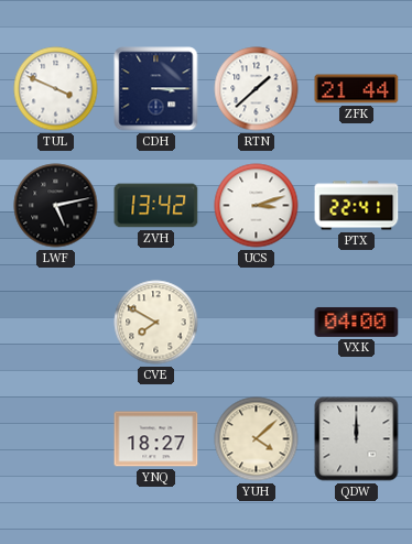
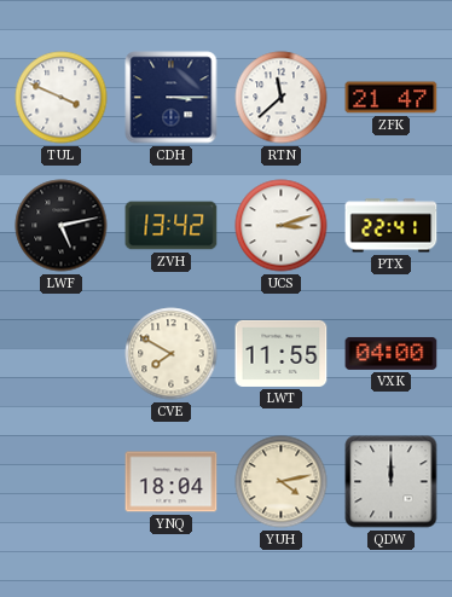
RTN: 1:38 -> 11:38
ZFK: 21:44 -> 21:47
LWT: none -> 11:55
YNQ: 18:27 -> 18:04
YUH: 4:08 -> 4:13
